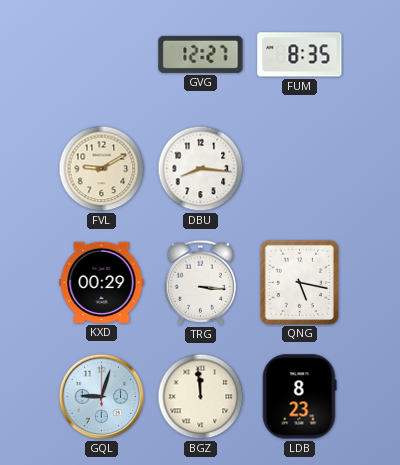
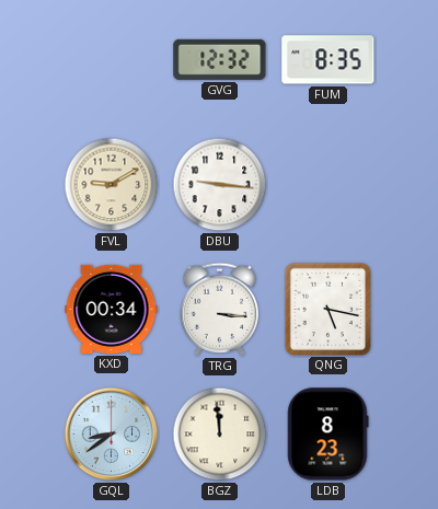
GVG: 12:27 -> 12:32
DBU: 8:16 -> 9:16
KXD: 00:29 -> 00:34
GQL: 9:03 -> 8:39
